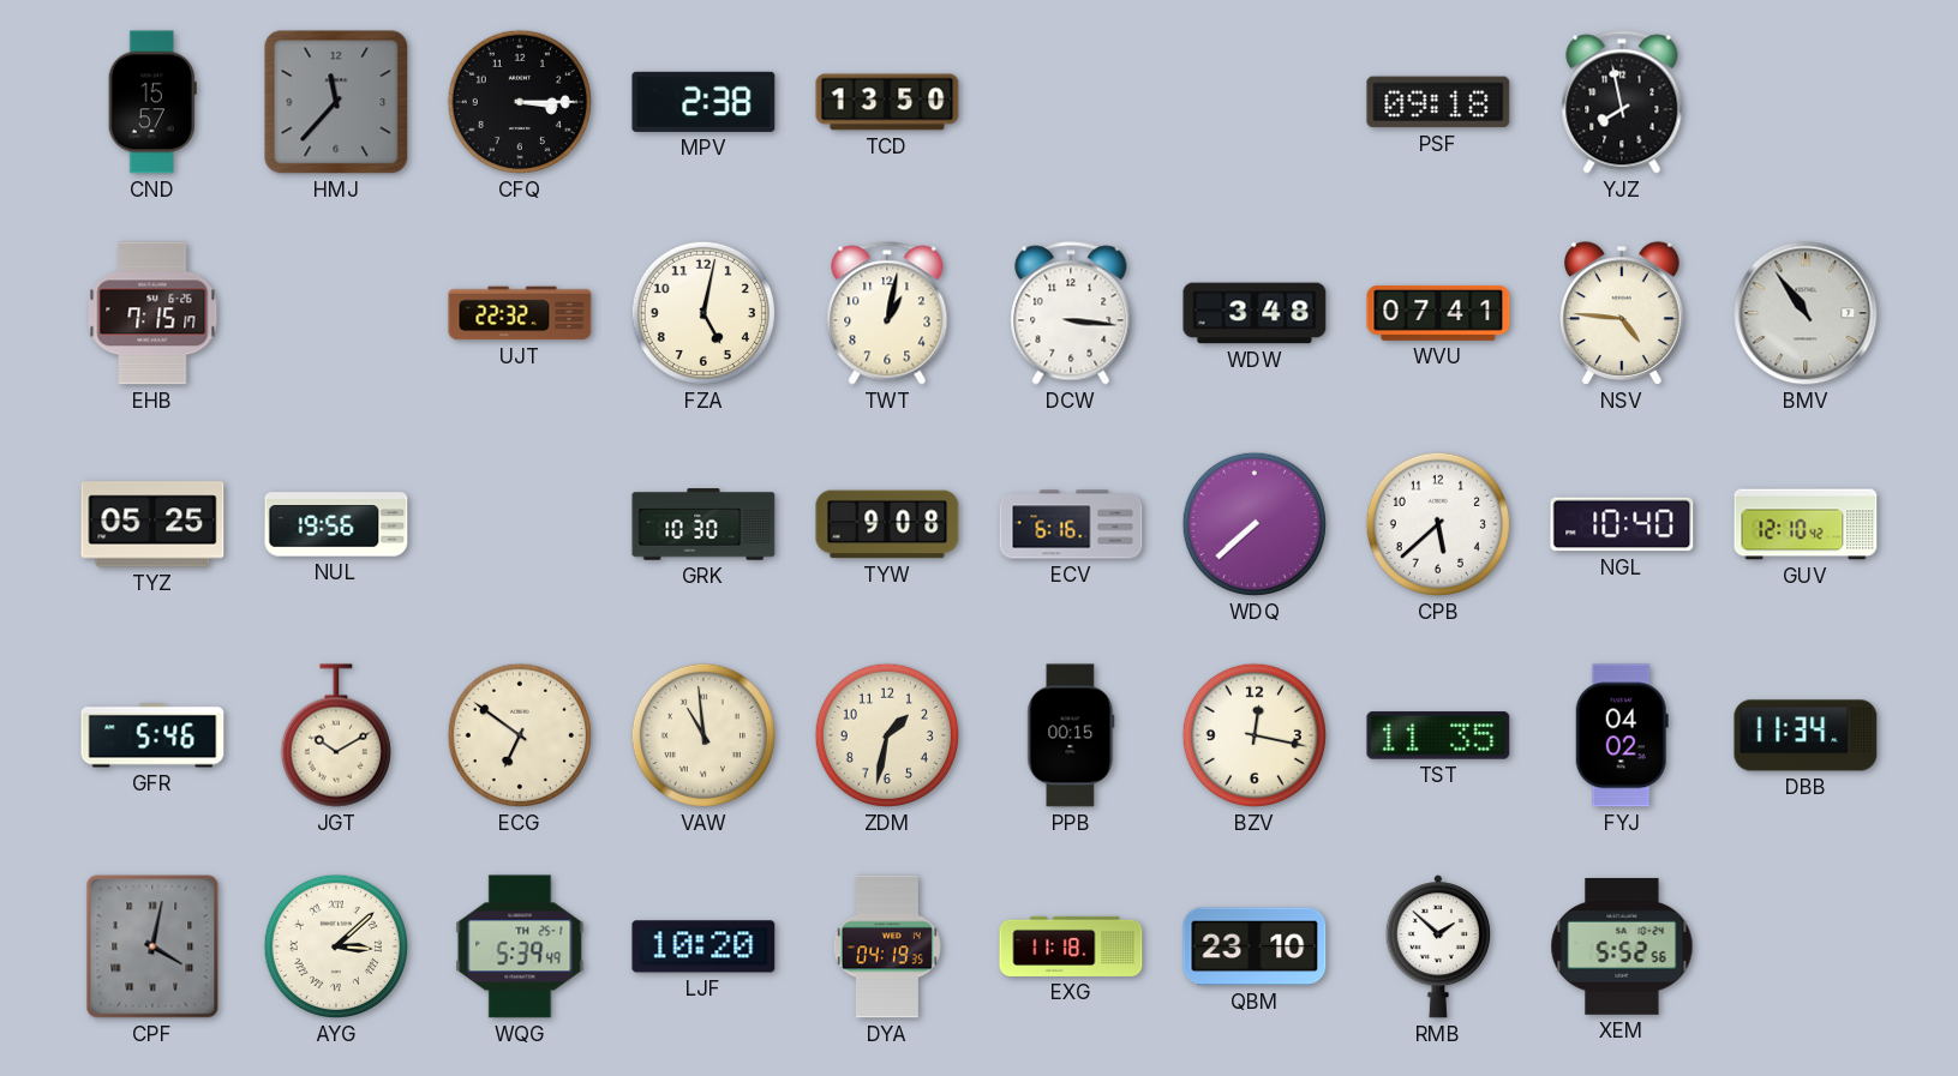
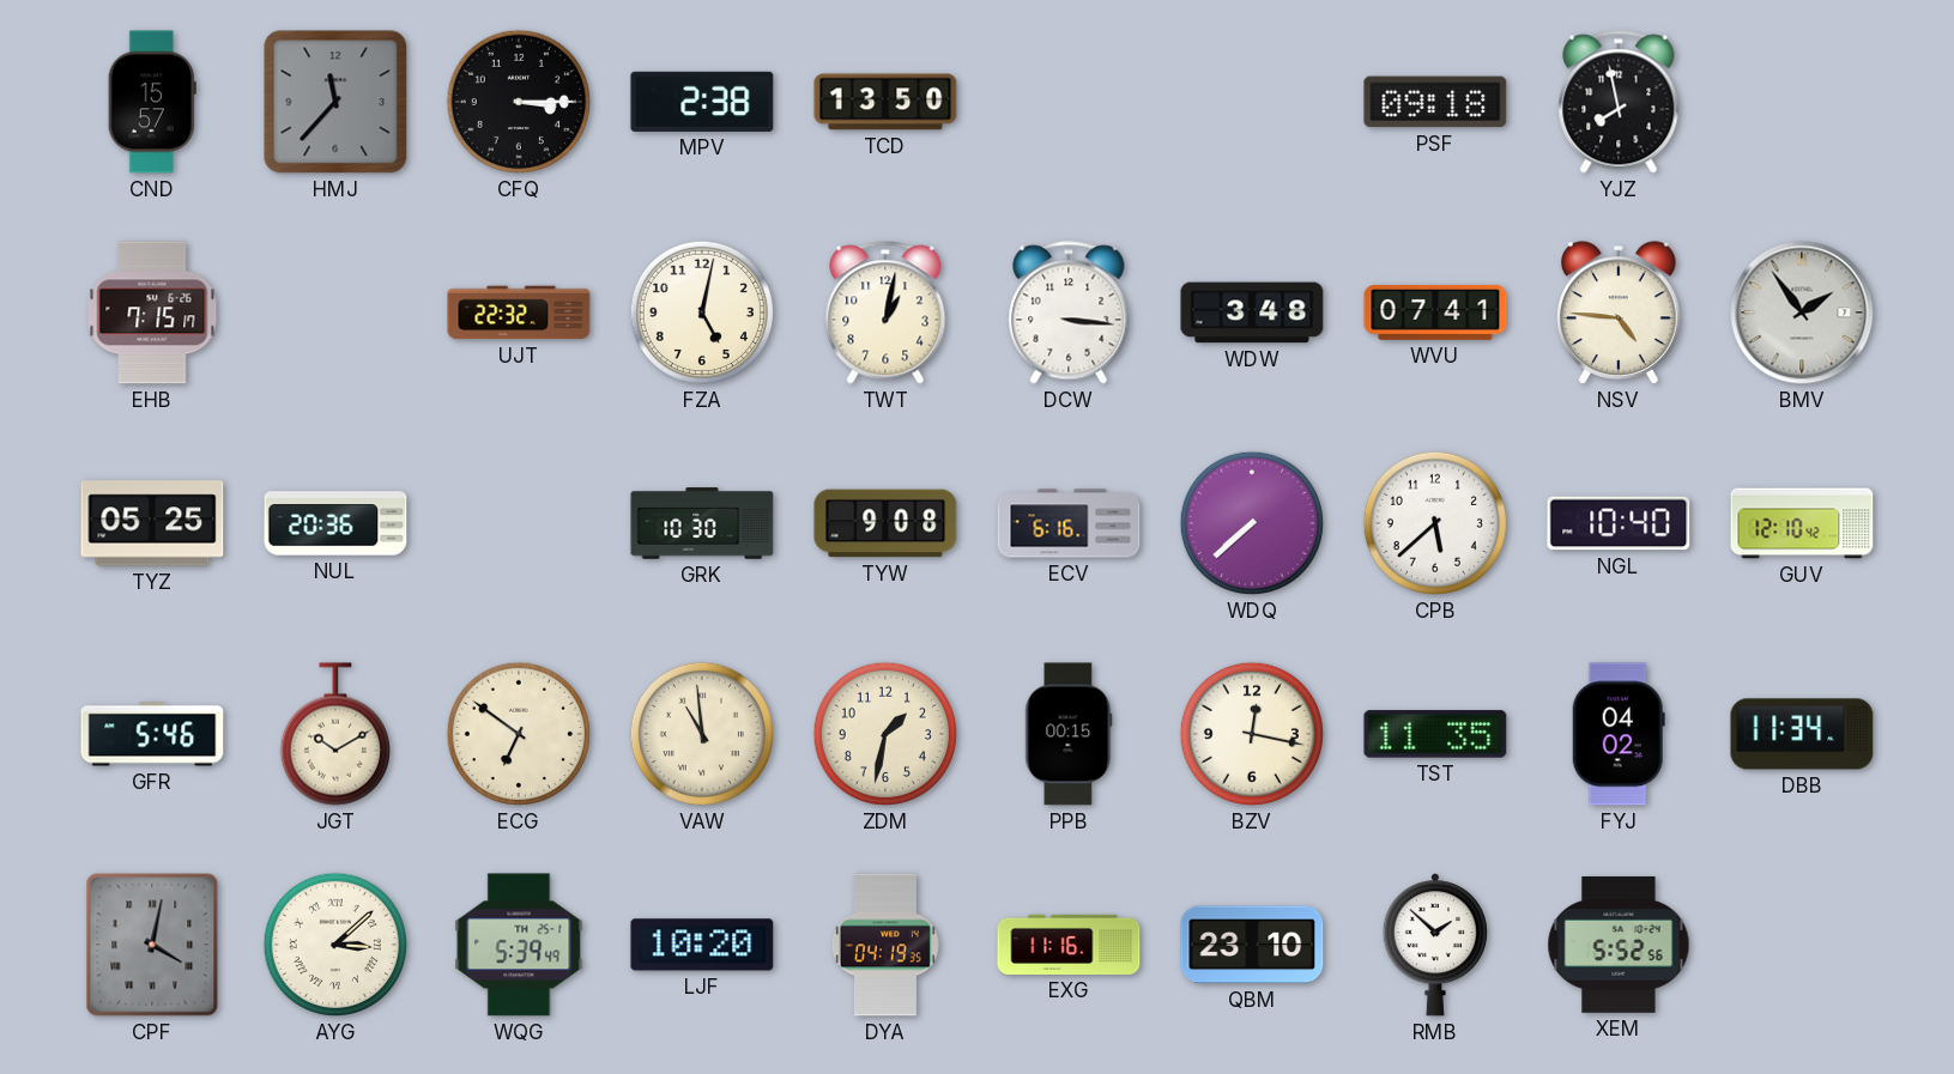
BMV: 10:54 -> 1:54
NUL: 19:56 -> 20:36
EXG: 11:18 -> 11:16
